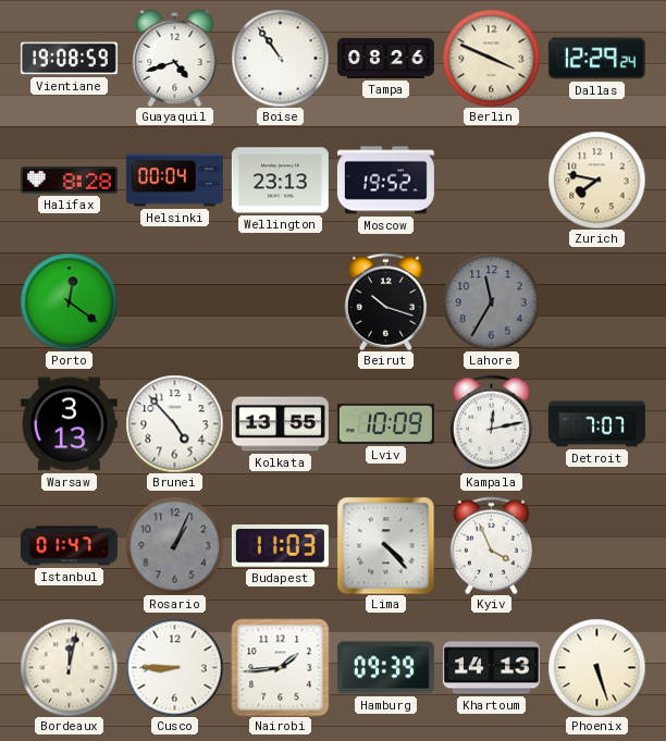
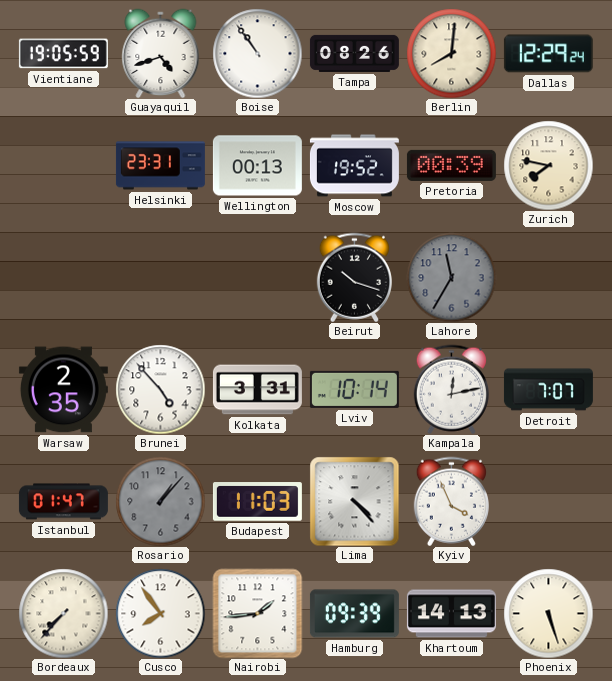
Vientiane: 19:08 -> 19:05
Berlin: 3:49 -> 8:01
Halifax: 8:28 -> none
Helsinki: 00:04 -> 23:31
Wellington: 23:13 -> 00:13
Pretoria: none -> 00:39
Porto: 12:21 -> none
Warsaw: 3:13 -> 2:35
Kolkata: 13:55 -> 3:31
Lviv: 10:09 -> 10:14
Rosario: 1:04 -> 1:07
Bordeaux: 12:02 -> 7:37
Cusco: 8:45 -> 7:54
